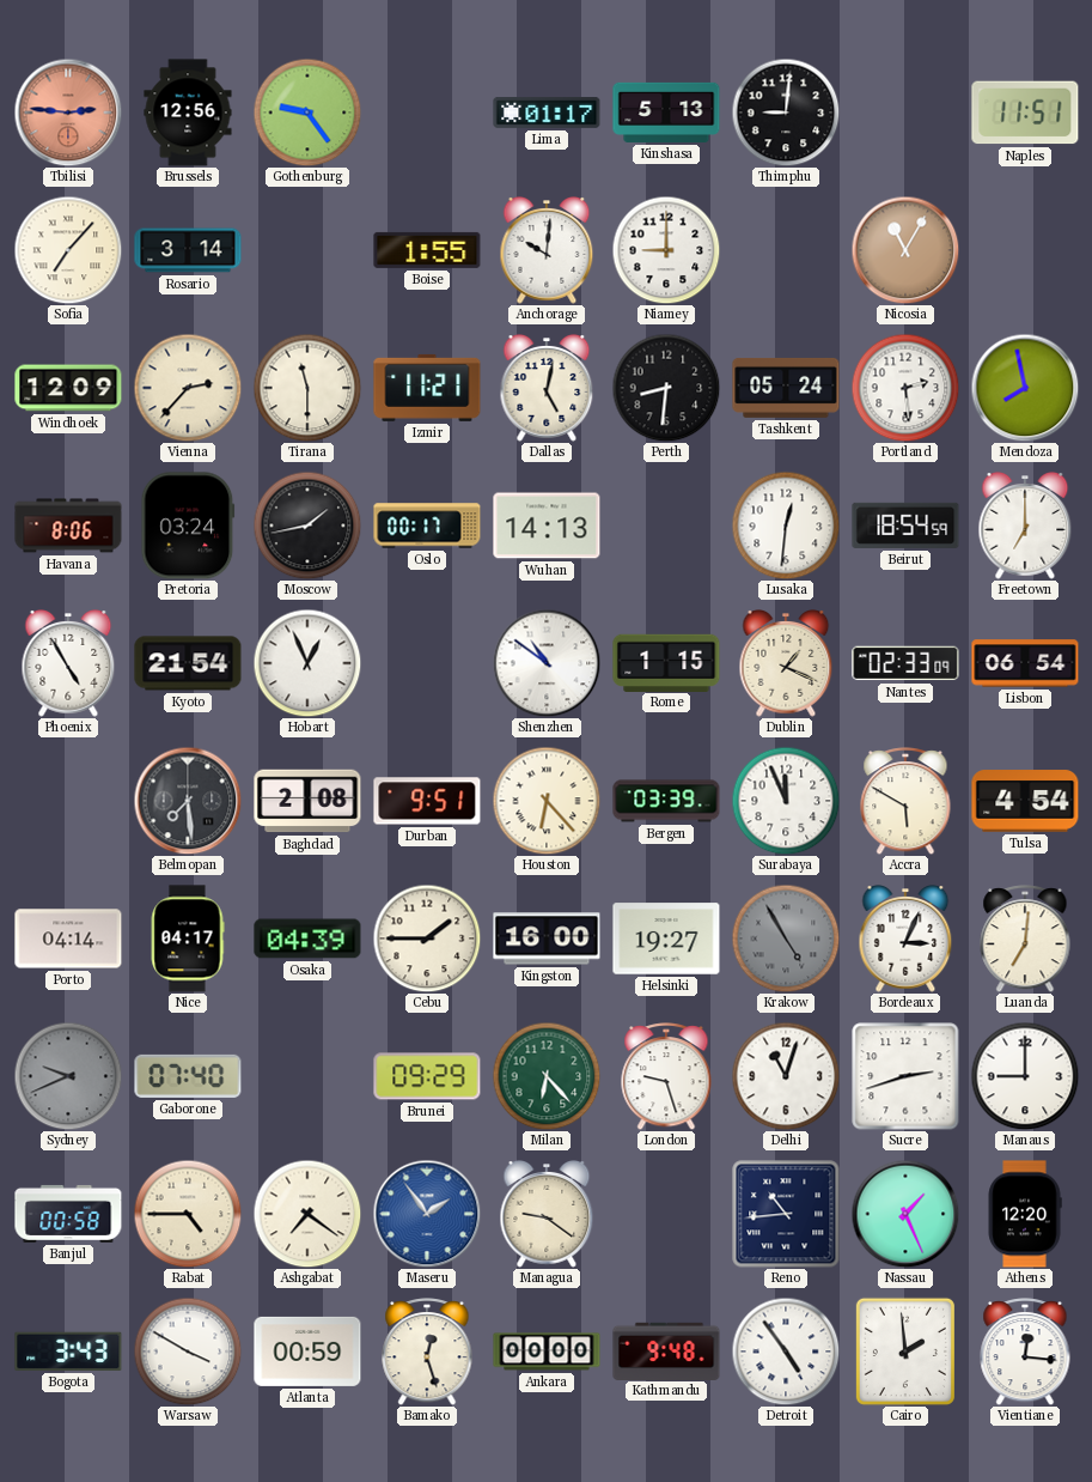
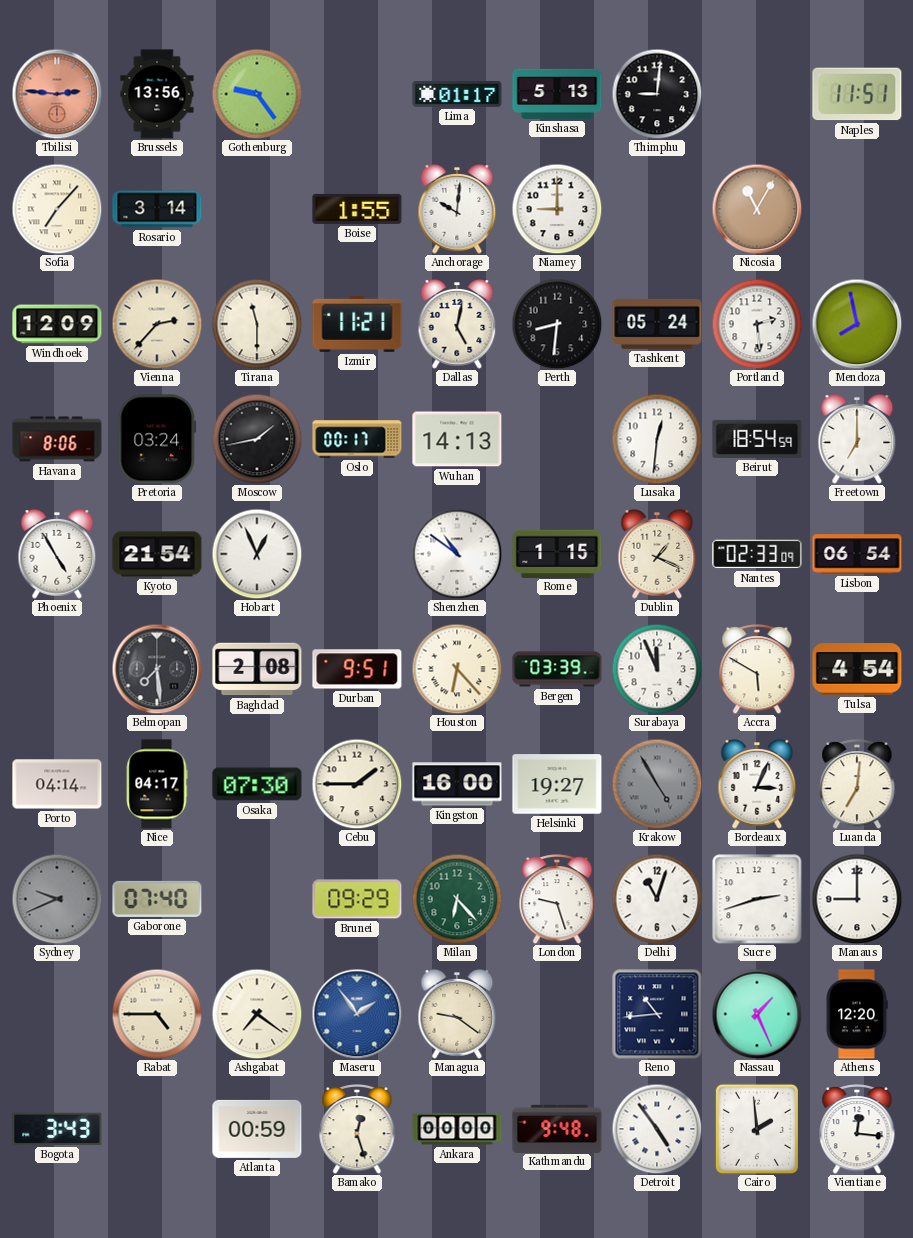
Brussels: 12:56 -> 13:56
Osaka: 04:39 -> 07:30
Banjul: 00:58 -> none
Warsaw: 3:50 -> none
